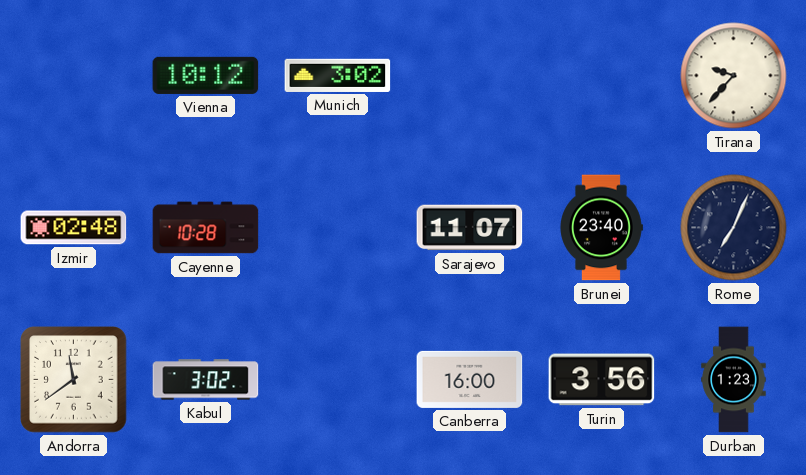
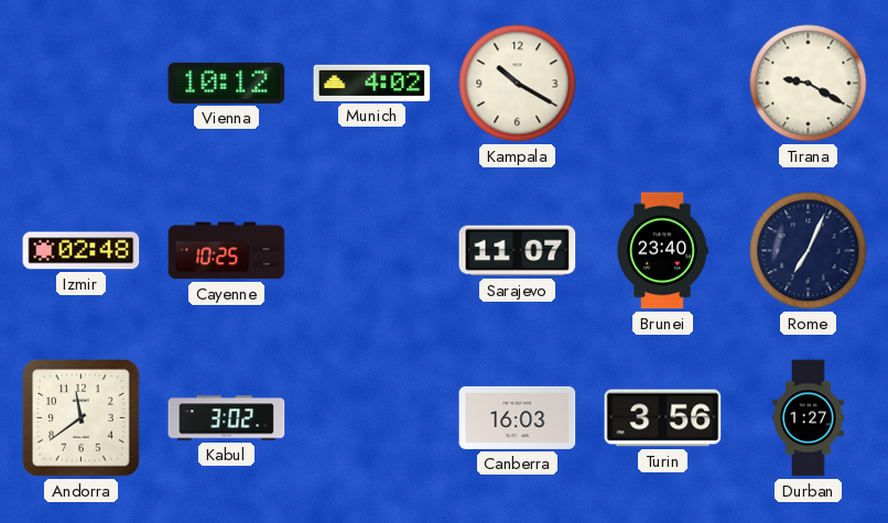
Munich: 3:02 -> 4:02
Kampala: none -> 10:20
Tirana: 9:37 -> 9:20
Cayenne: 10:28 -> 10:25
Canberra: 16:00 -> 16:03
Durban: 1:23 -> 1:27
